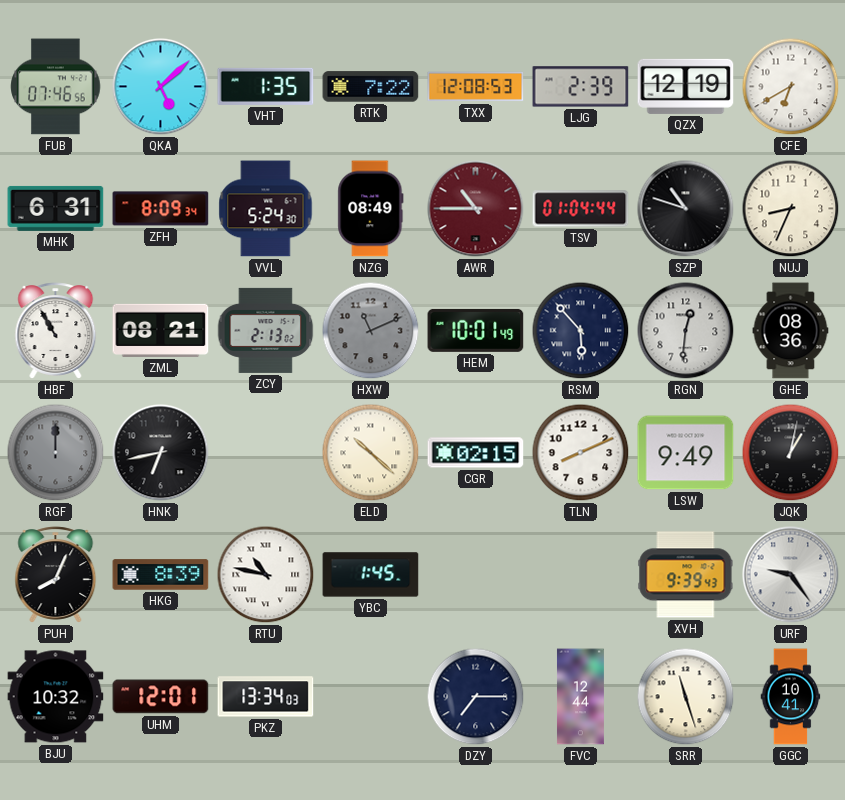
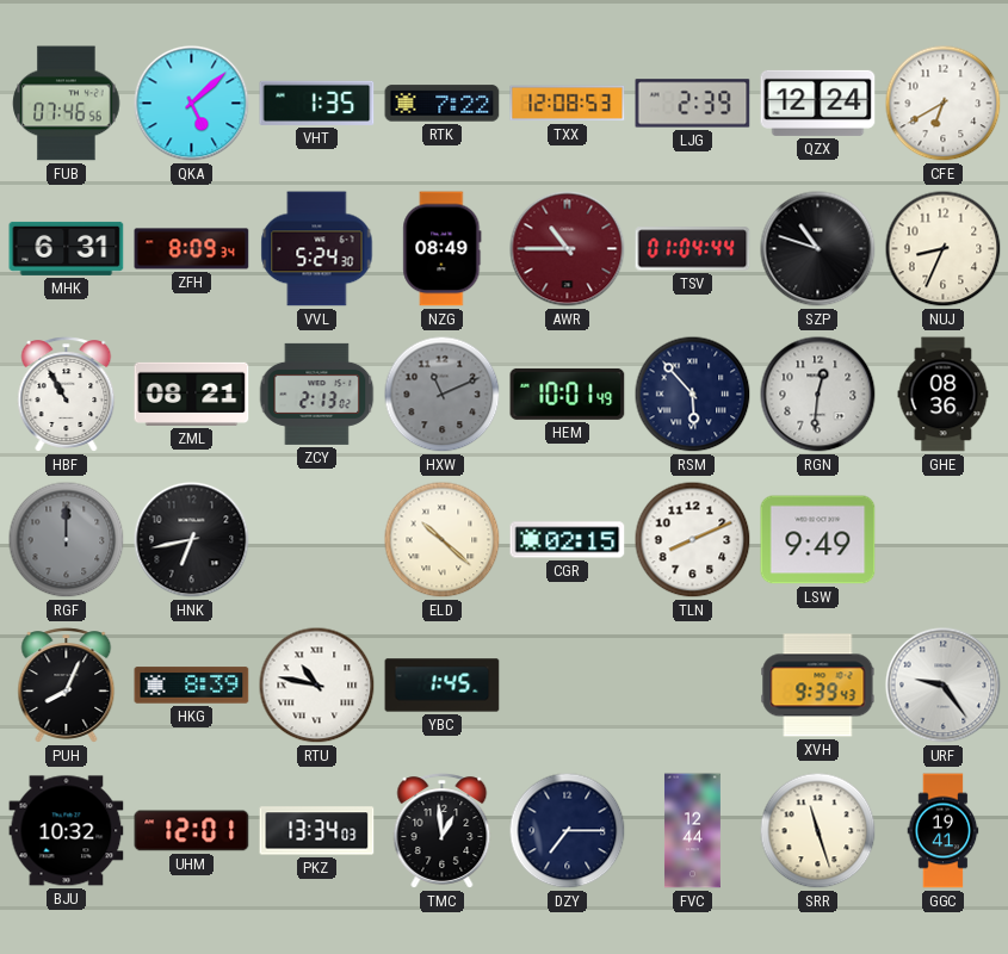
QZX: 12:19 -> 12:24
JQK: 1:02 -> none
TMC: none -> 12:59
GGC: 10:41 -> 19:41
